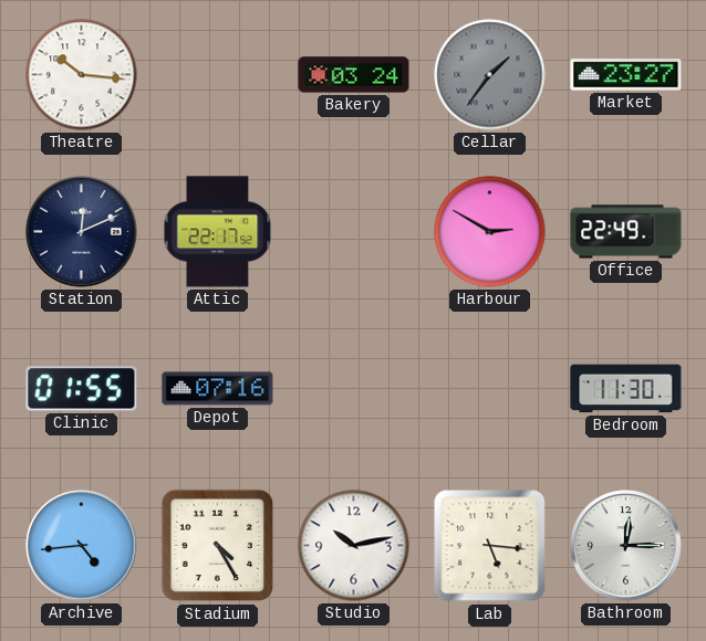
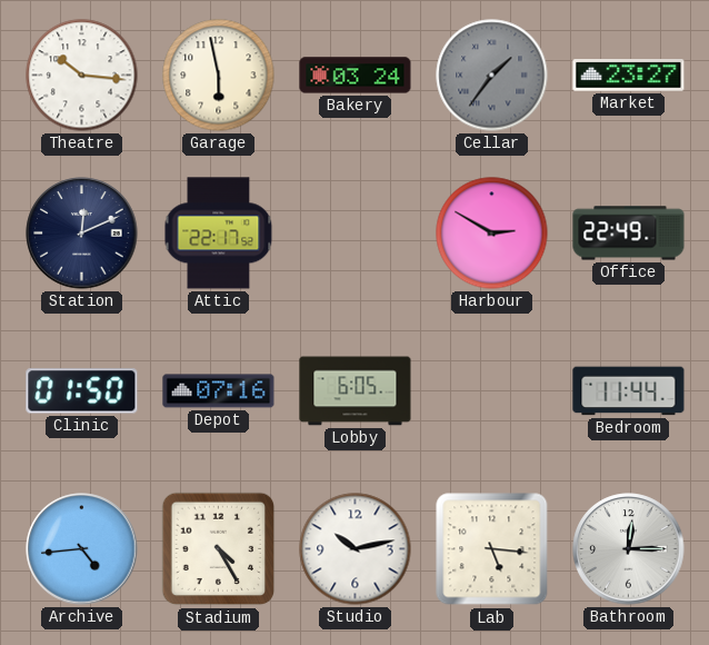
Garage: none -> 5:58
Clinic: 01:55 -> 01:50
Lobby: none -> 6:05
Bedroom: 11:30 -> 11:44
